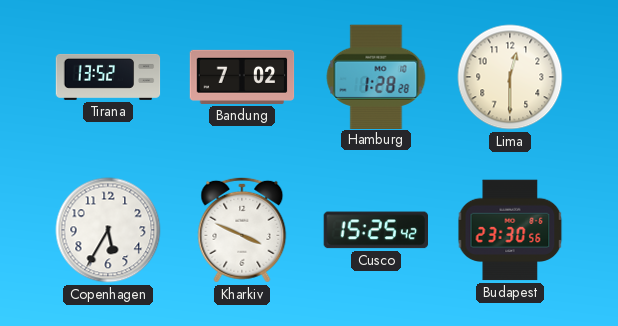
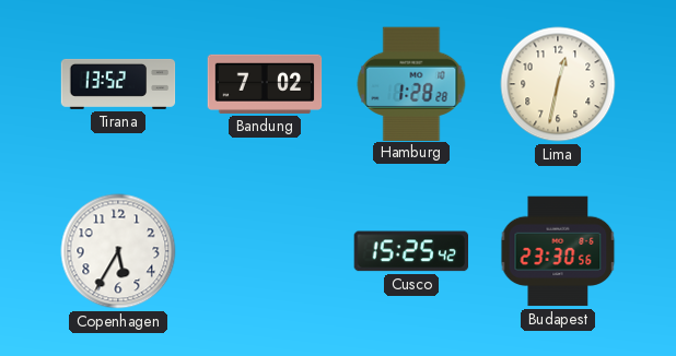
Lima: 12:30 -> 12:32
Kharkiv: 3:49 -> none
